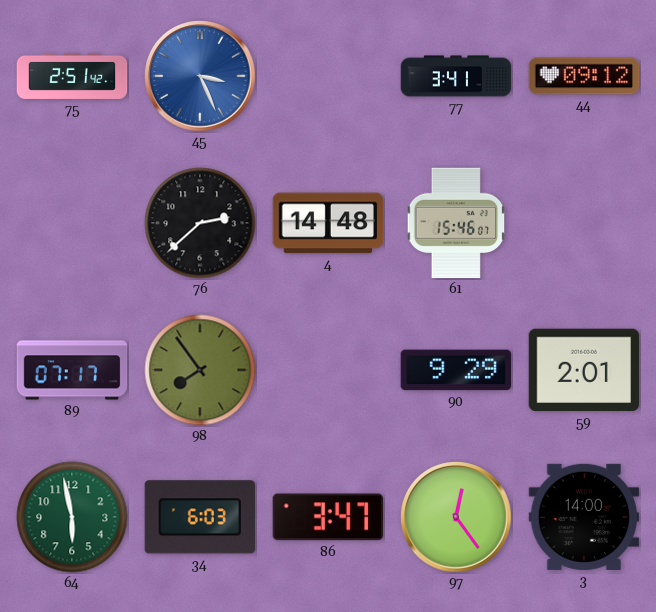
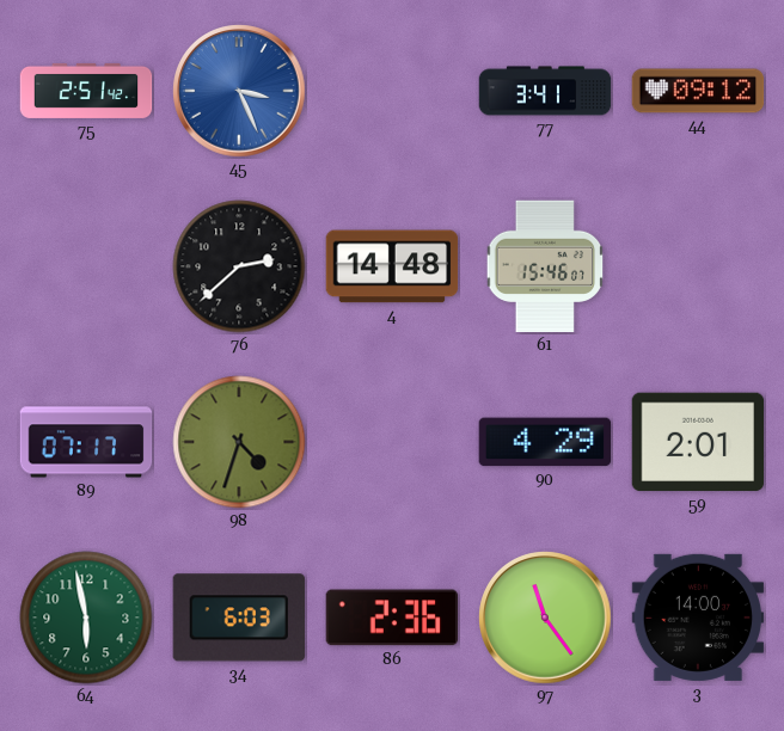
98: 7:54 -> 4:33
90: 9:29 -> 4:29
86: 3:47 -> 2:36
97: 12:24 -> 11:24
